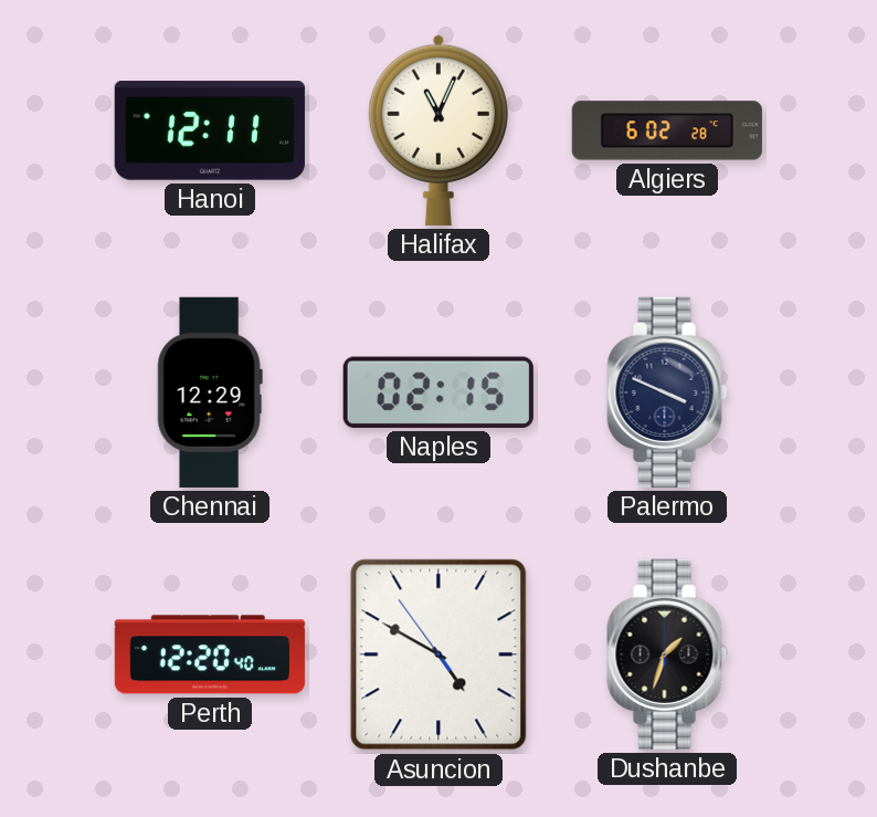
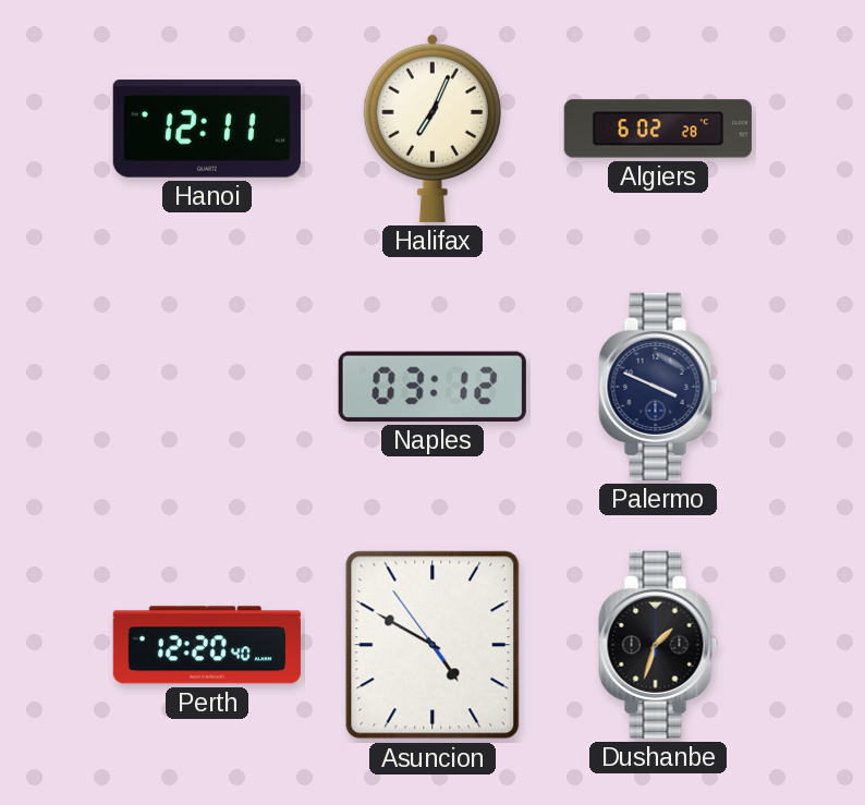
Halifax: 11:04 -> 7:04
Chennai: 12:29 -> none
Naples: 02:15 -> 03:12
